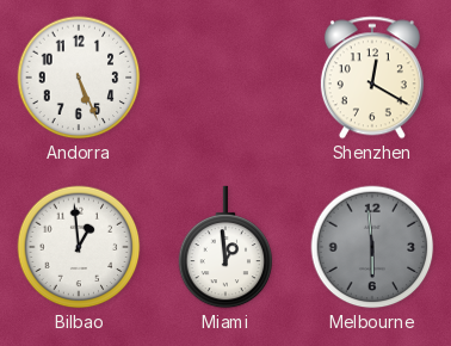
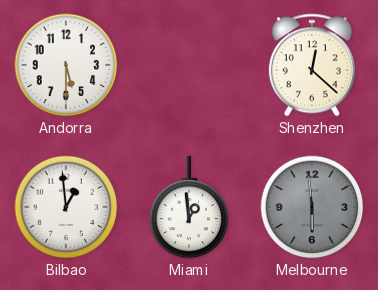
Andorra: 5:26 -> 5:30
Shenzhen: 12:20 -> 12:22
